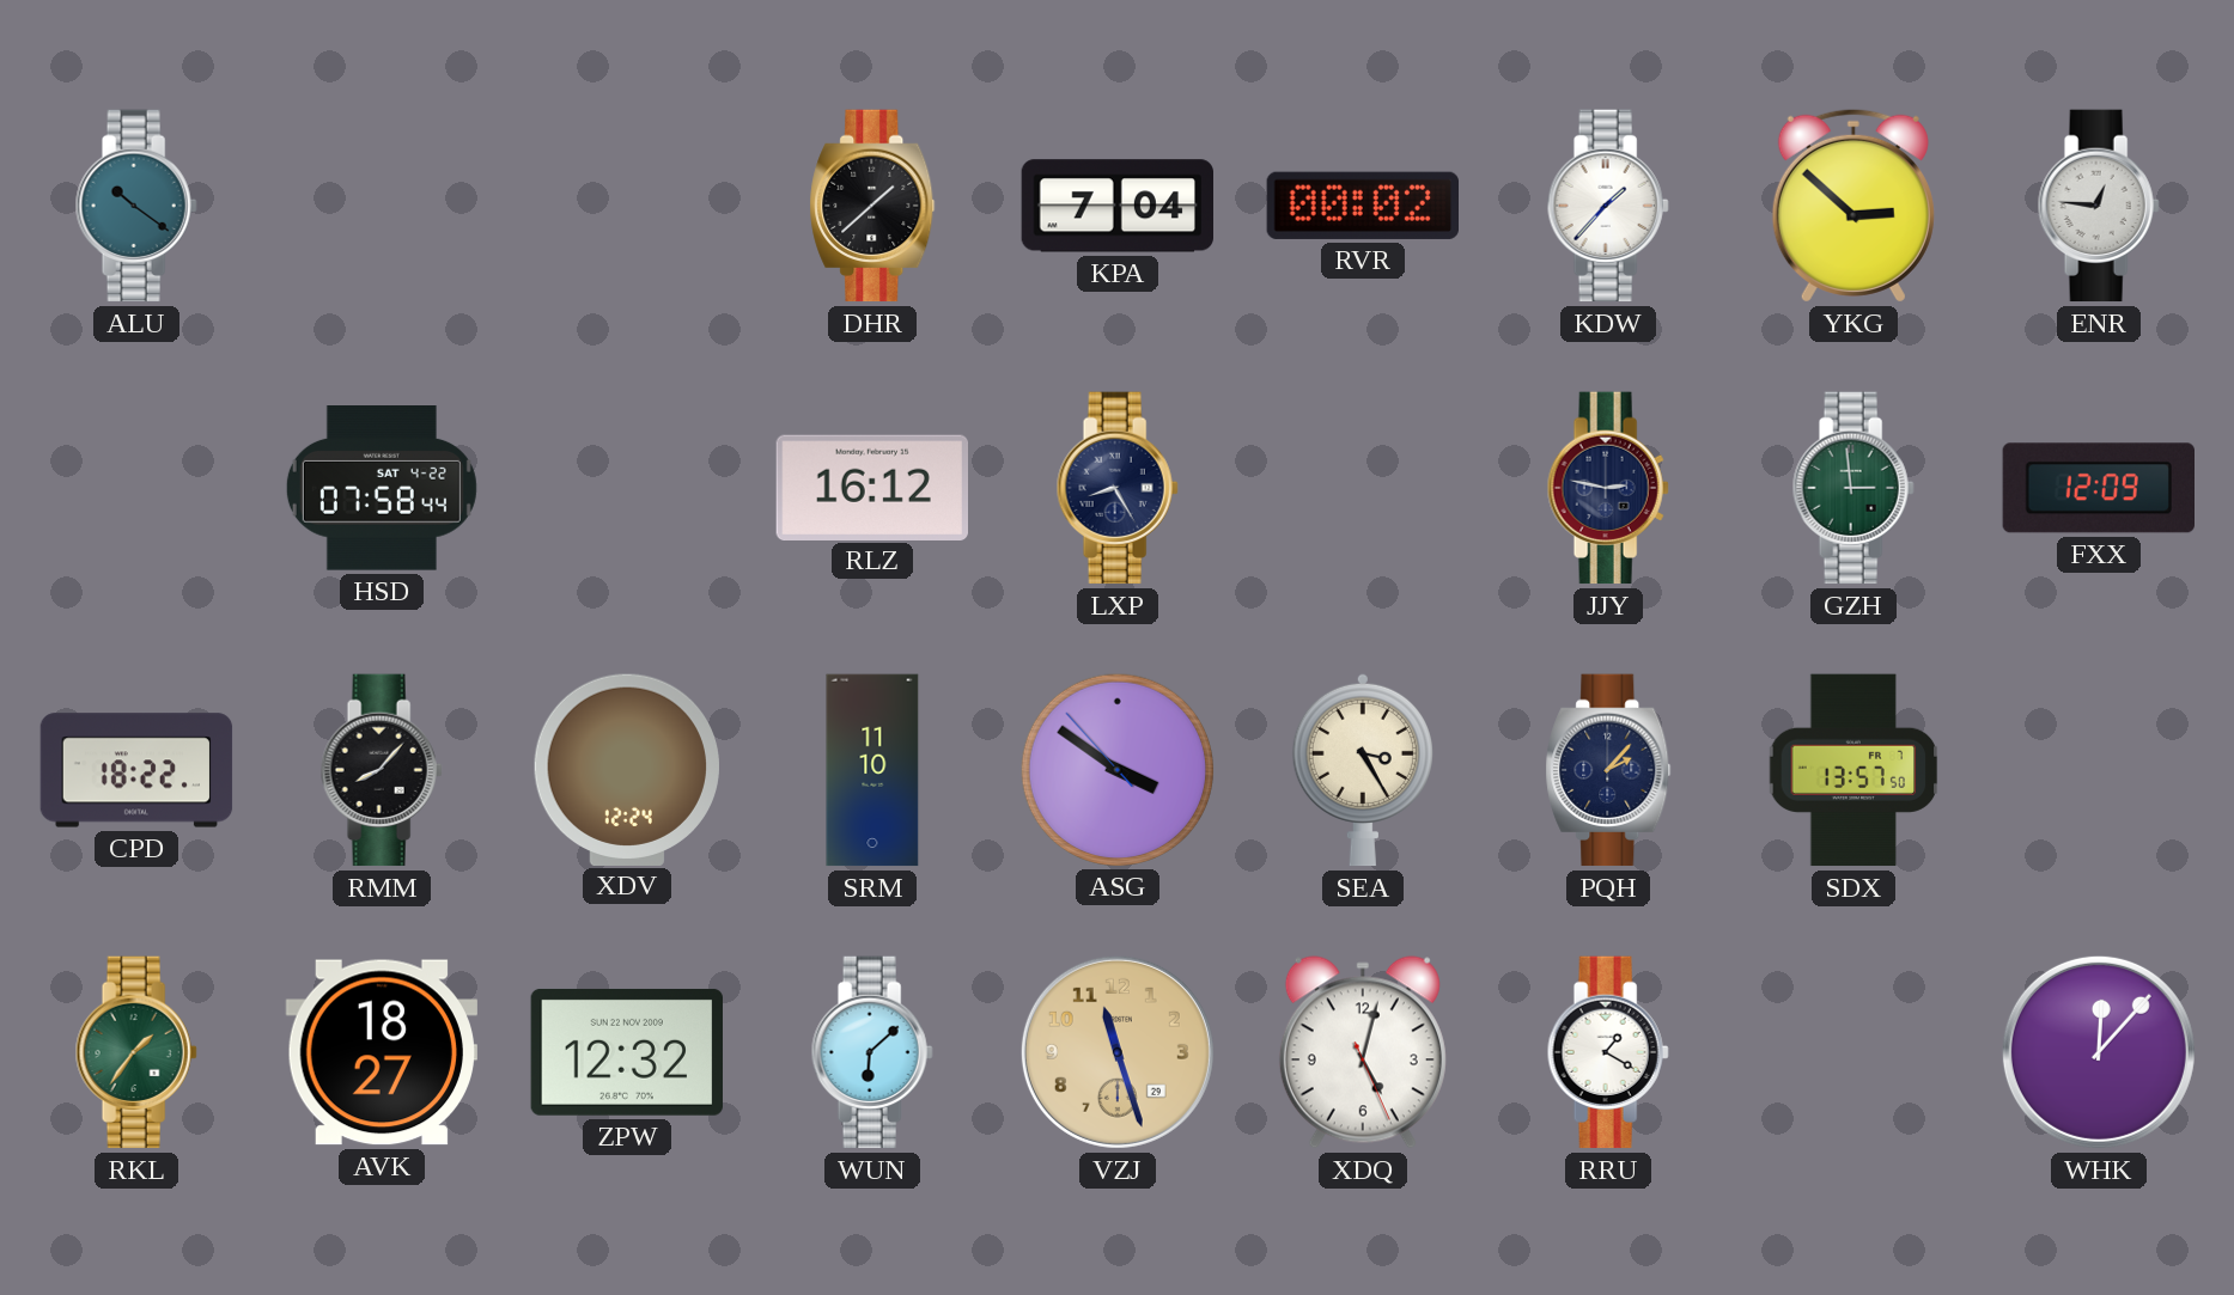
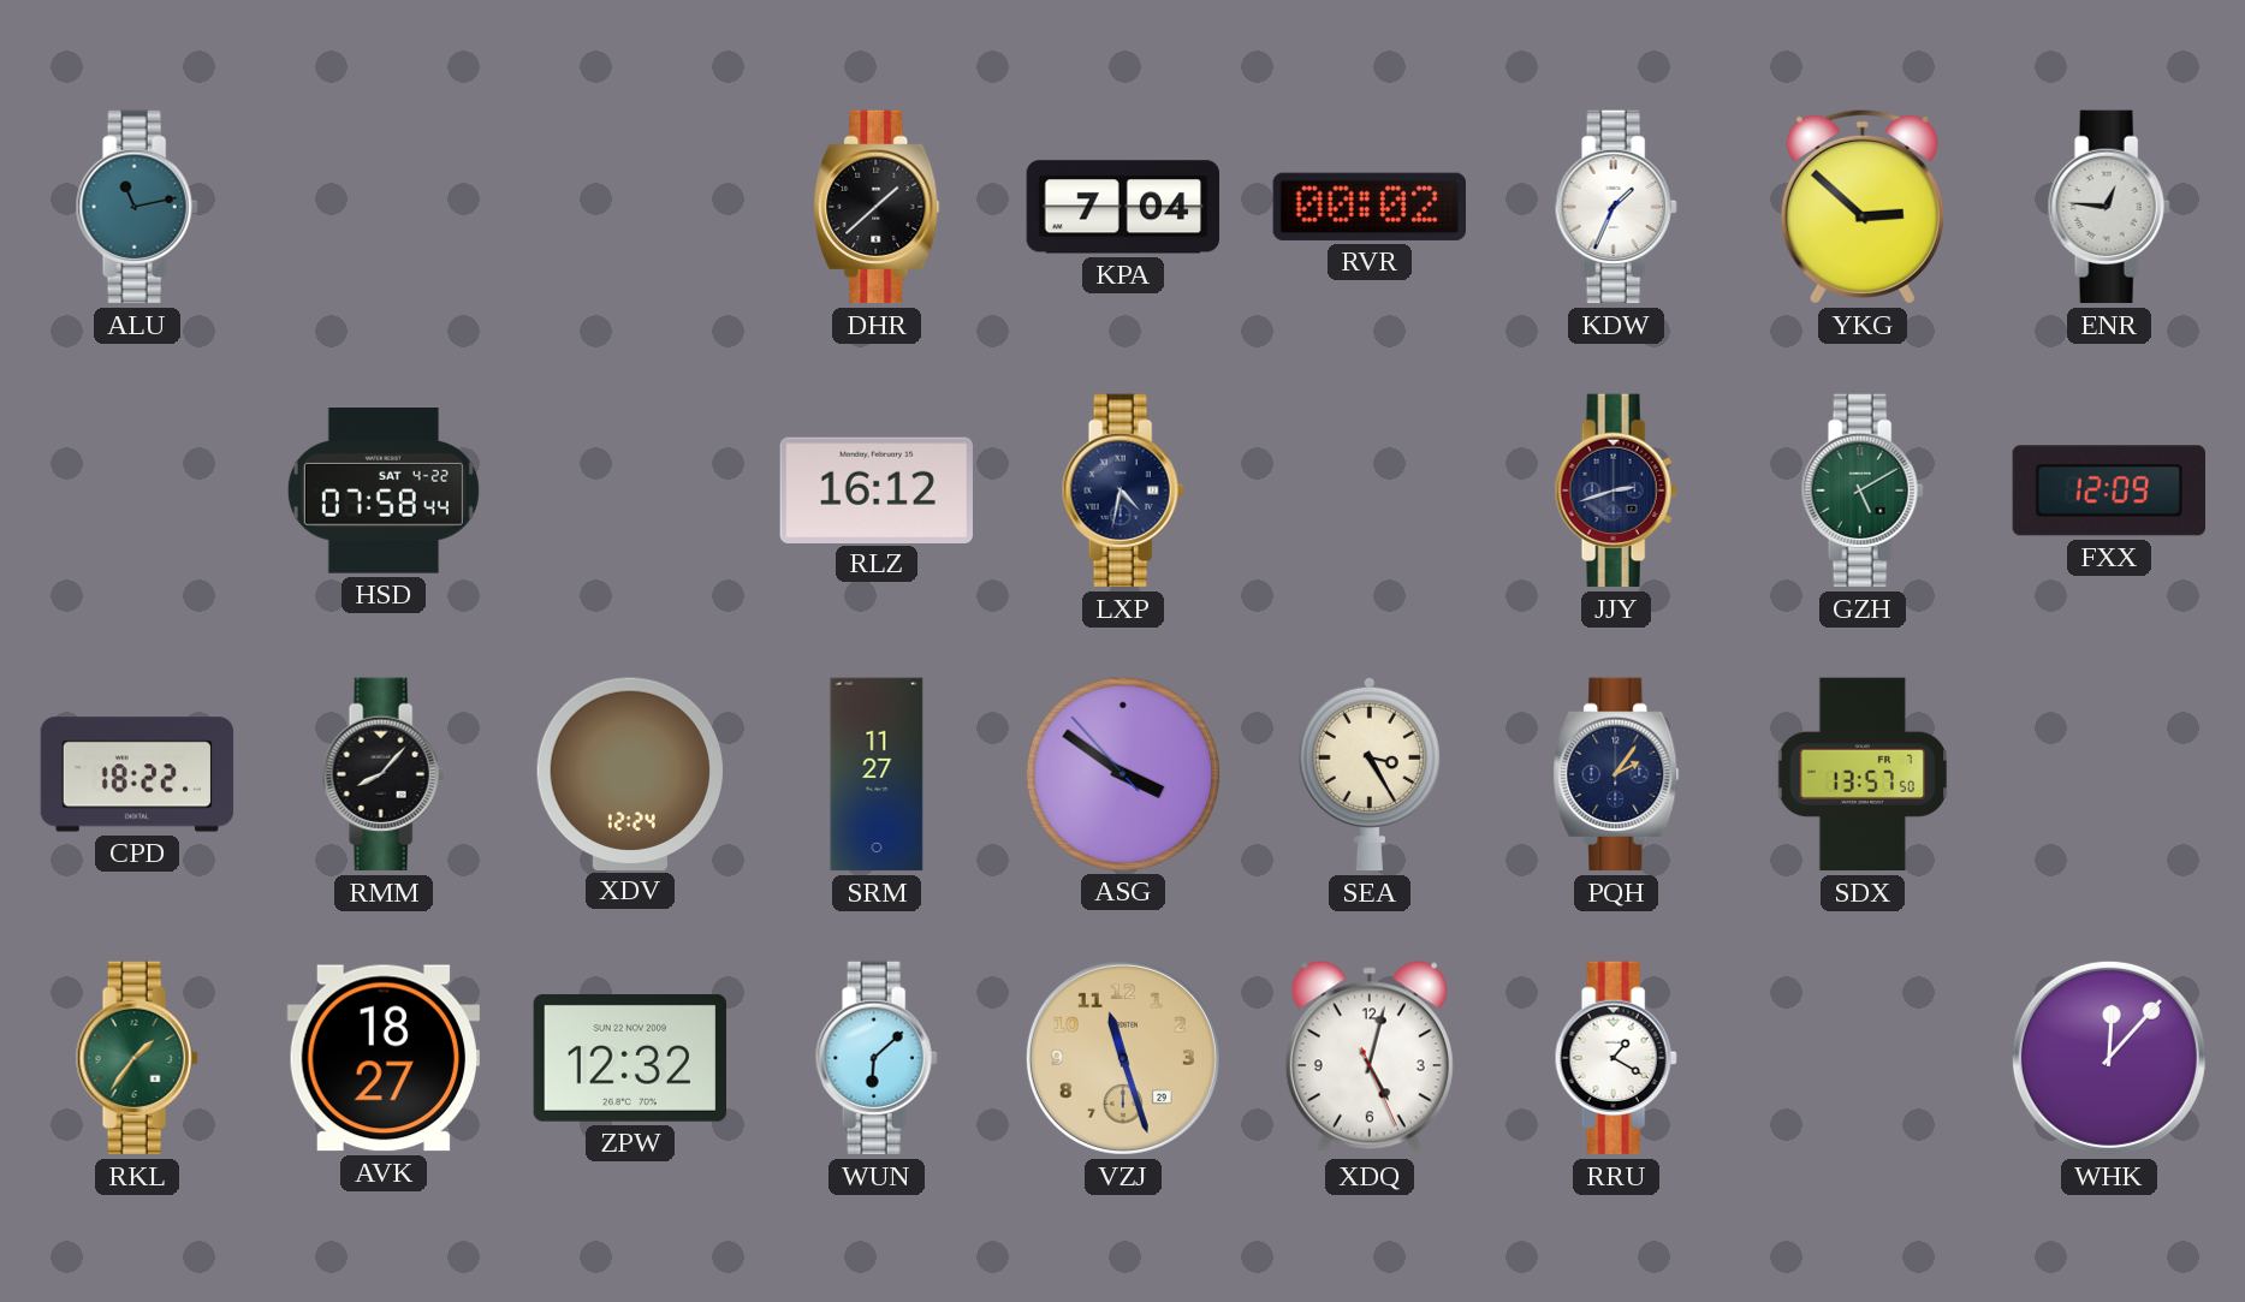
ALU: 10:21 -> 11:13
KDW: 1:37 -> 1:34
LXP: 8:25 -> 4:32
JJY: 2:47 -> 2:42
GZH: 2:59 -> 5:10
SRM: 11:10 -> 11:27
PQH: 2:07 -> 2:06
